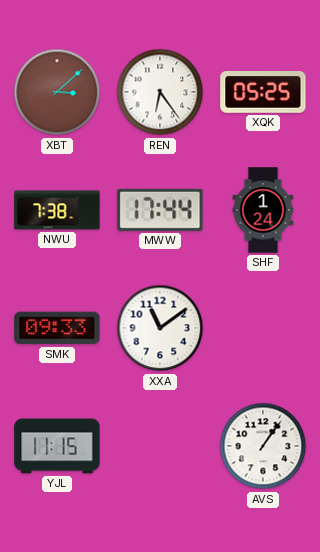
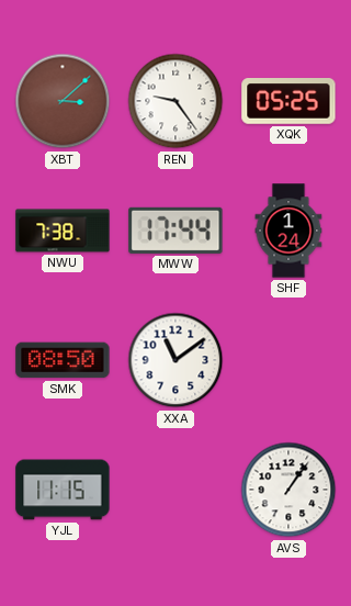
REN: 6:24 -> 9:24
SMK: 09:33 -> 08:50
